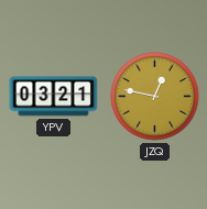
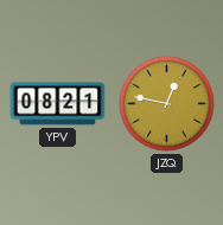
YPV: 03:21 -> 08:21
